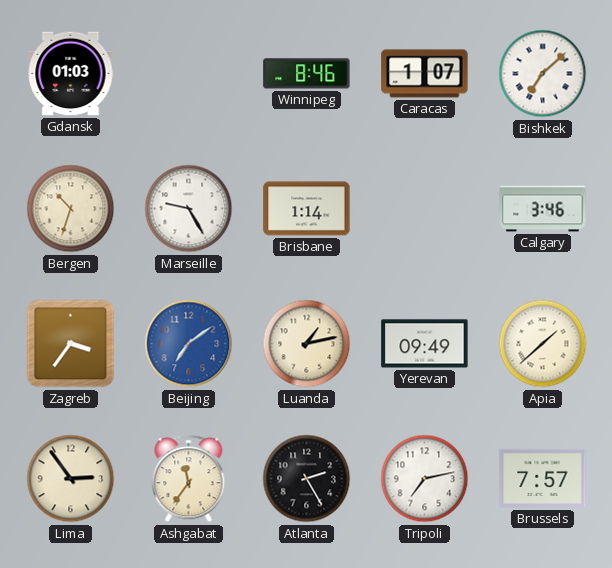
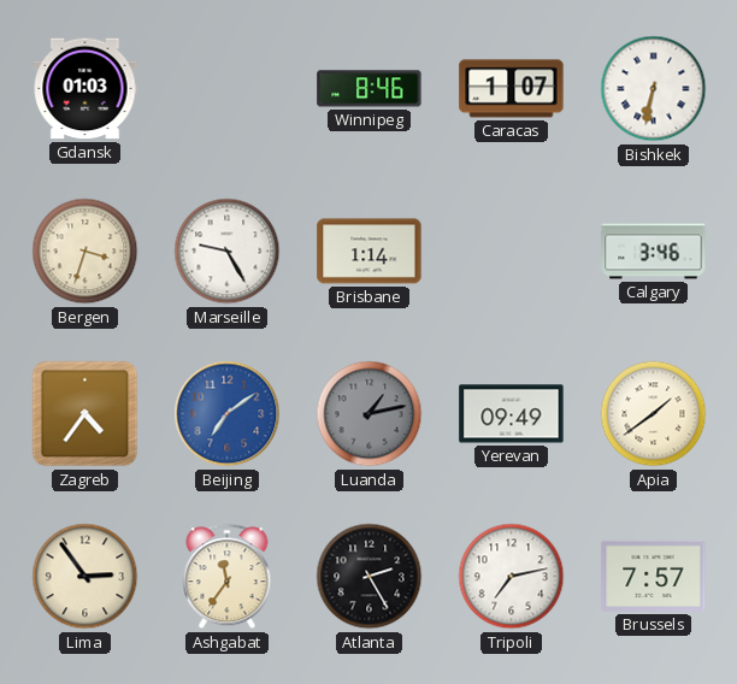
Bishkek: 7:08 -> 6:32
Bergen: 10:33 -> 3:33
Zagreb: 3:36 -> 4:36
Luanda dial: cream -> grey
Apia: 1:38 -> 1:39
